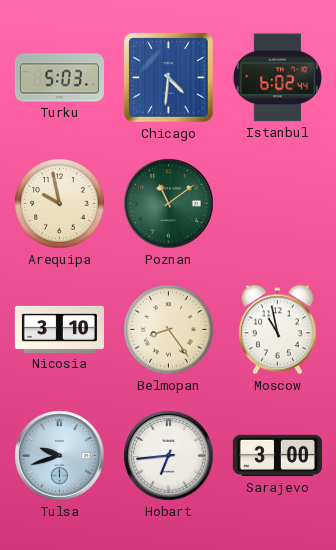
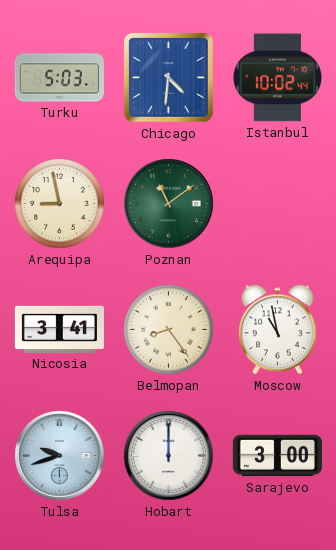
Istanbul: 6:02 -> 10:02
Arequipa: 9:58 -> 8:58
Nicosia: 3:10 -> 3:41
Hobart: 6:44 -> 12:00
